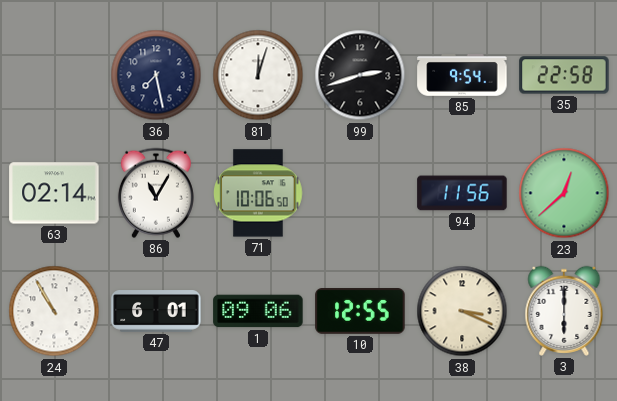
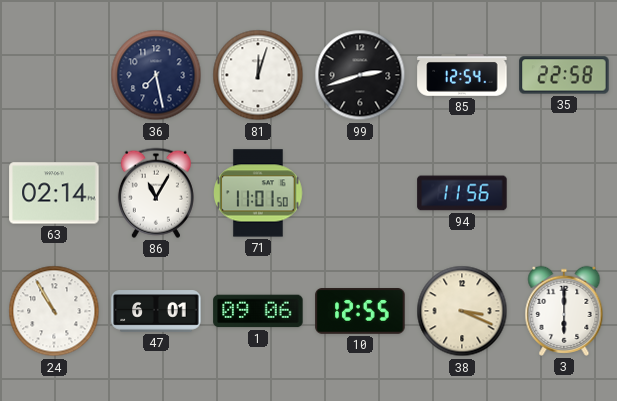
85: 9:54 -> 12:54
71: 10:06 -> 11:01
23: 12:38 -> none
